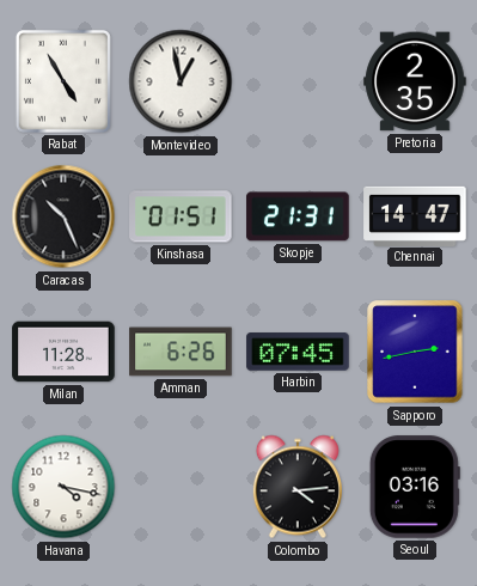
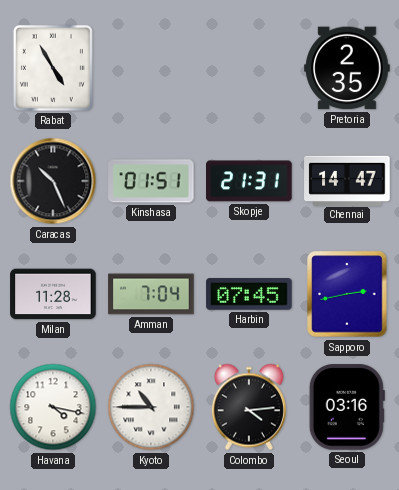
Montevideo: 12:58 -> none
Amman: 6:26 -> 7:04
Kyoto: none -> 10:45
